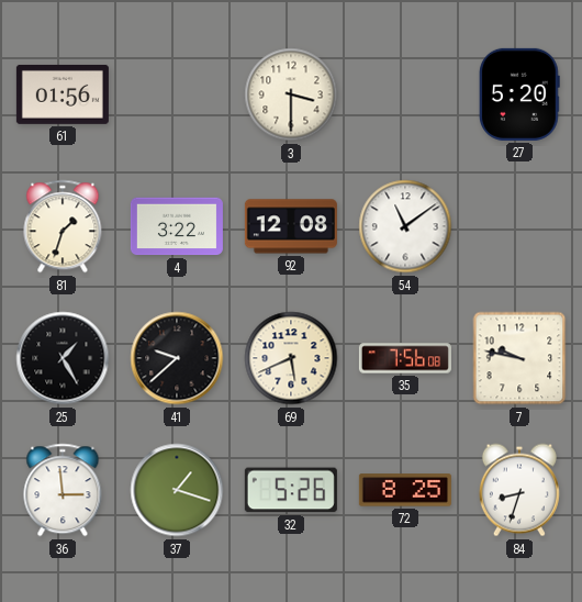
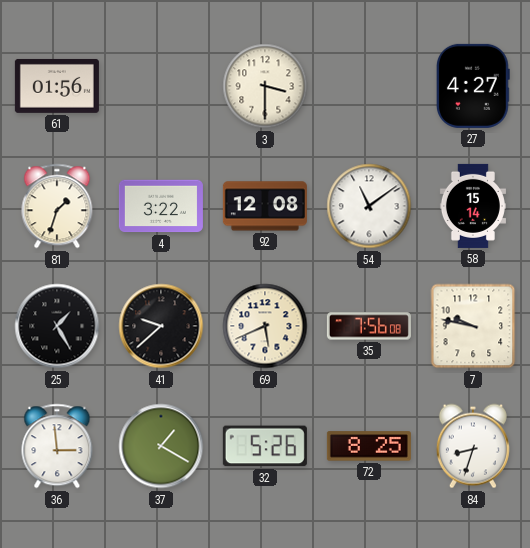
27: 5:20 -> 4:27
58: none -> 15:14
37: 1:18 -> 1:20
